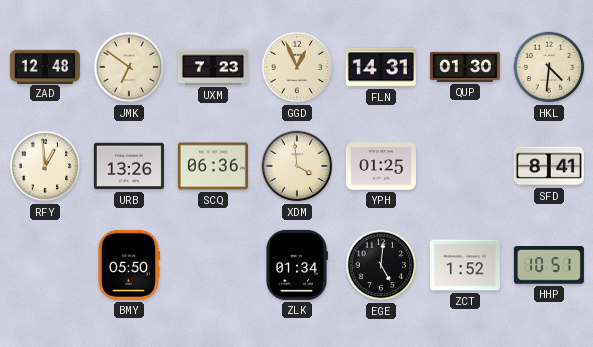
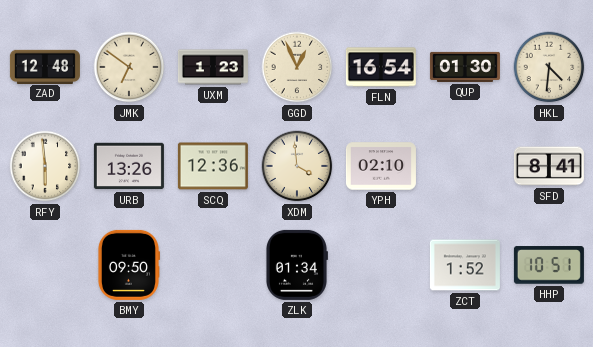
UXM: 7:23 -> 1:23
FLN: 14:31 -> 16:54
RFY: 12:59 -> 5:59
SCQ: 06:36 -> 12:36
YPH: 01:25 -> 02:10
BMY: 05:50 -> 09:50
EGE: 5:01 -> none
